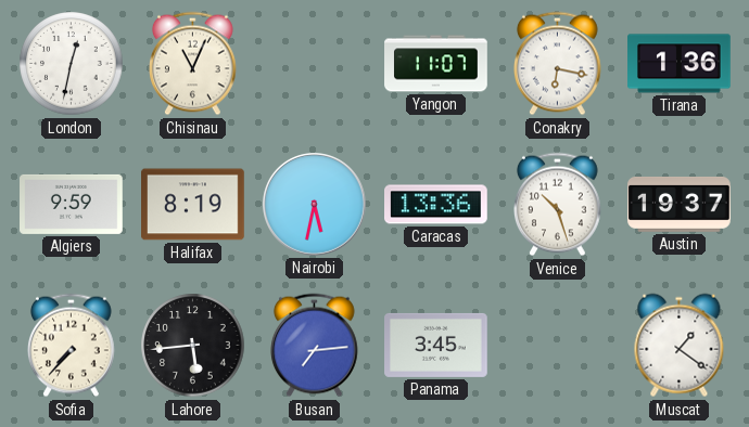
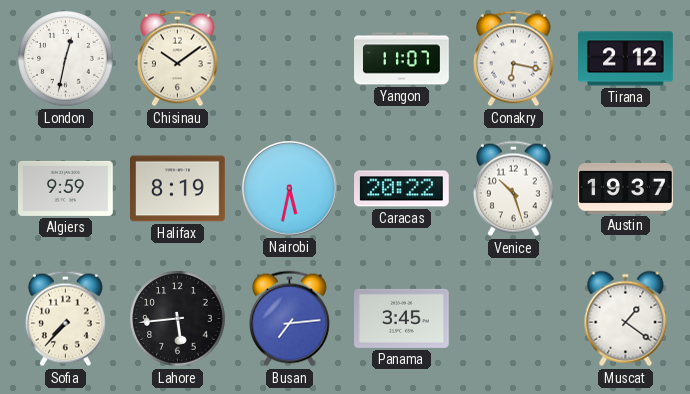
Chisinau: 11:04 -> 10:09
Tirana: 1:36 -> 2:12
Caracas: 13:36 -> 20:22
